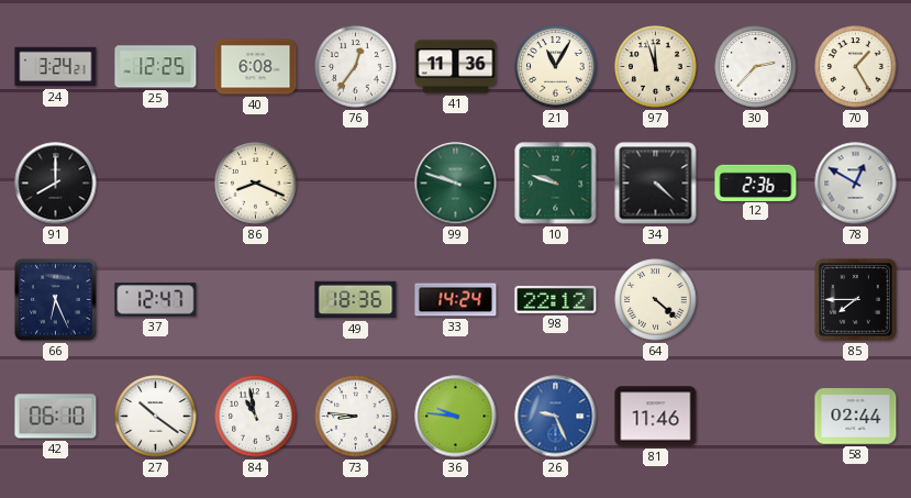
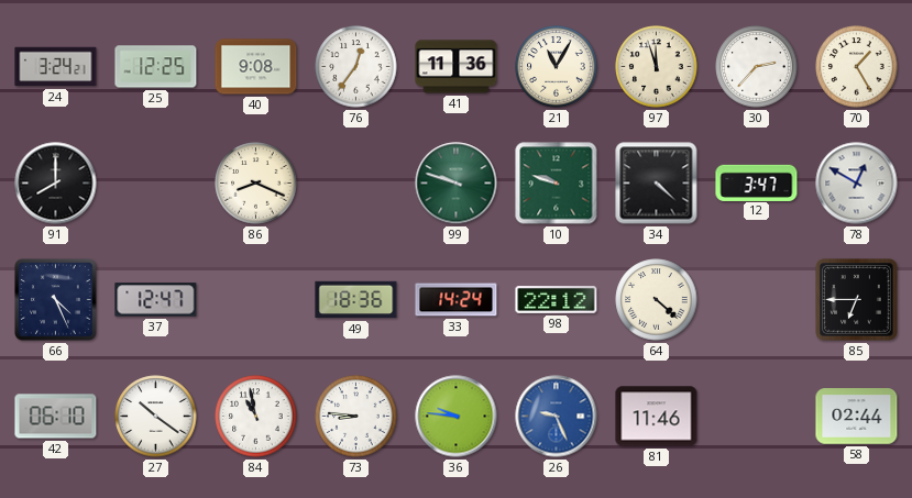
40: 6:08 -> 9:08
12: 2:36 -> 3:47
66: 6:26 -> 4:26
85: 7:45 -> 6:45
